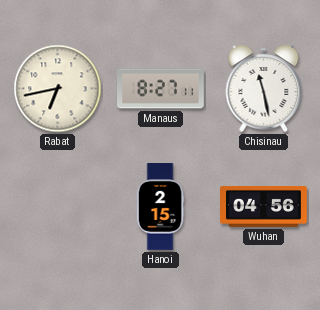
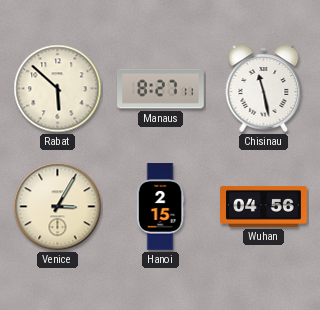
Rabat: 6:43 -> 5:52
Venice: none -> 3:05
